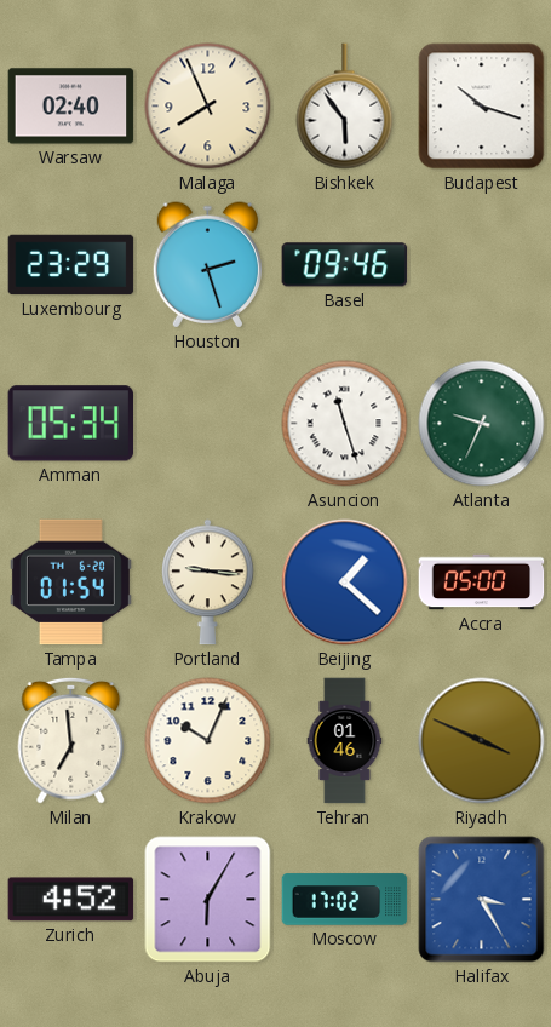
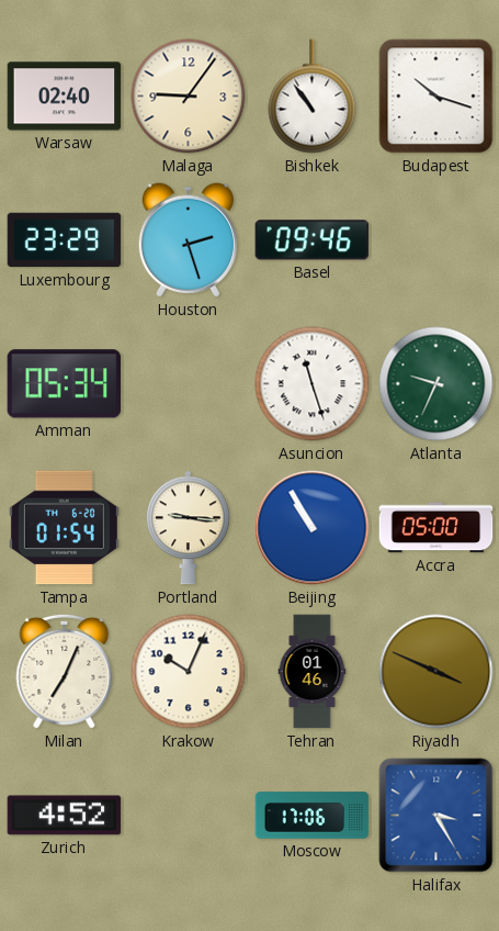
Malaga: 7:56 -> 9:06
Bishkek: 5:54 -> 10:54
Beijing: 1:22 -> 10:55
Milan: 6:59 -> 7:04
Abuja: 6:05 -> none
Moscow: 17:02 -> 17:06
